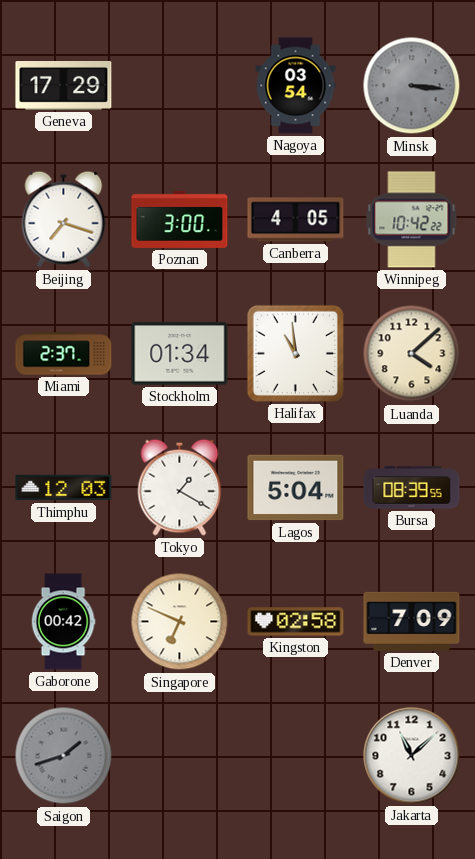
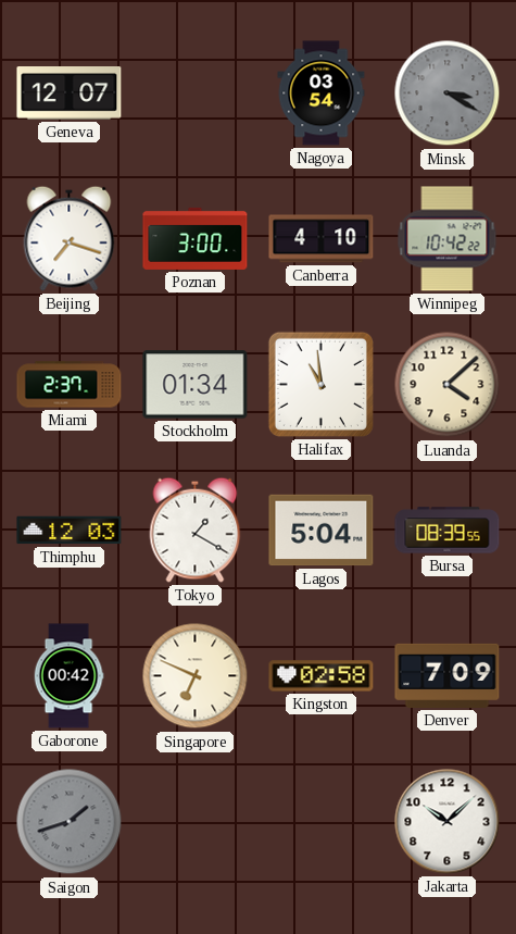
Geneva: 17:29 -> 12:07
Minsk: 3:16 -> 3:20
Canberra: 4:05 -> 4:10
Jakarta: 11:08 -> 10:08
